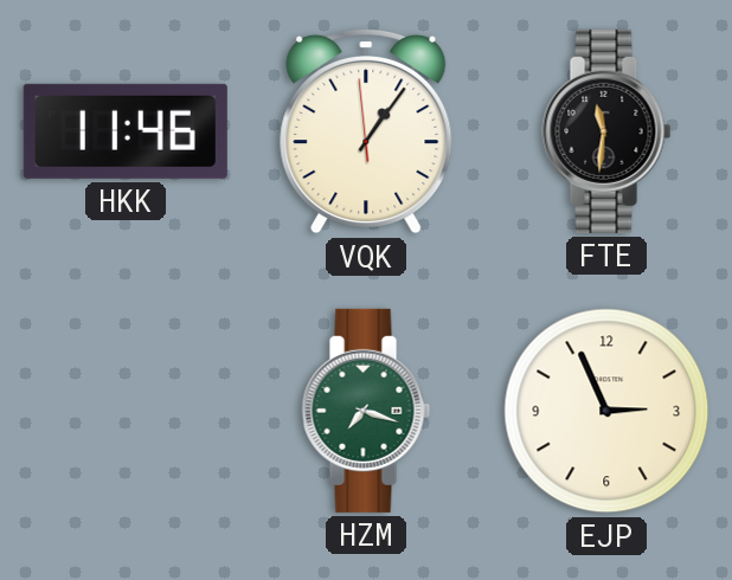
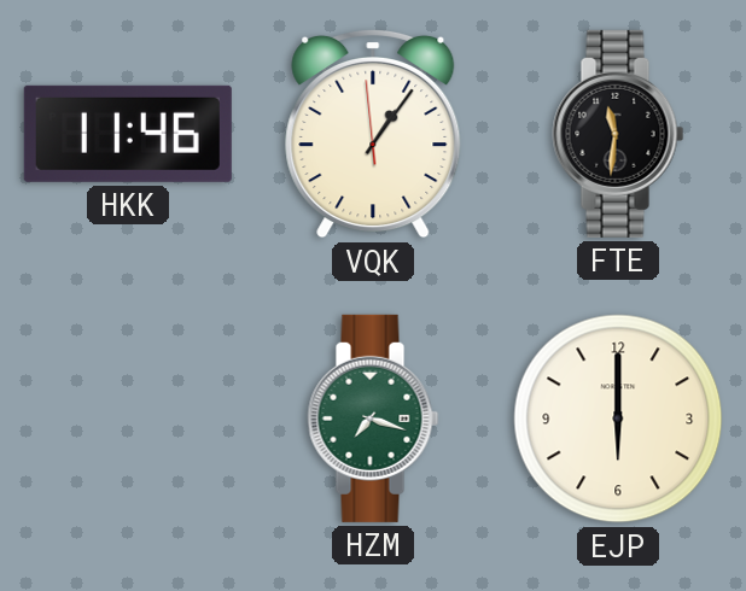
EJP: 2:56 -> 6:00
